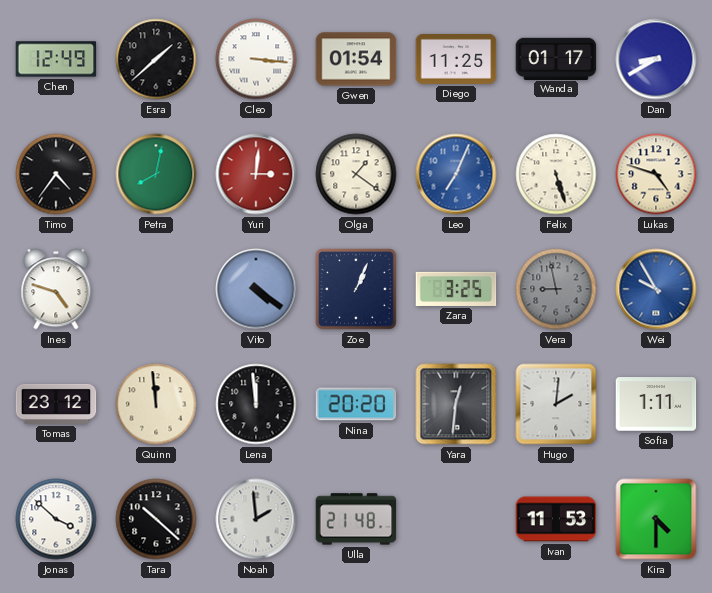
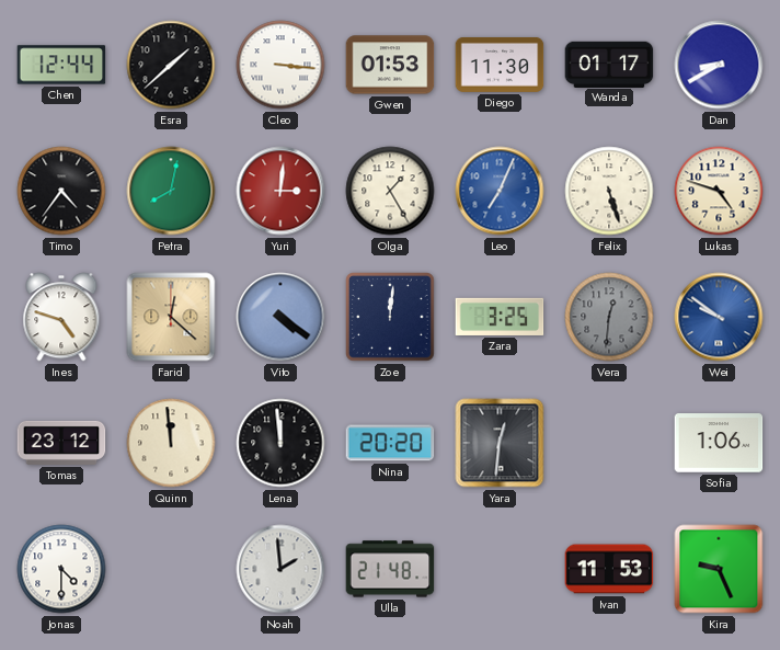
Chen: 12:49 -> 12:44
Gwen: 01:54 -> 01:53
Diego: 11:25 -> 11:30
Olga: 1:21 -> 1:25
Farid: none -> 12:22
Zoe: 1:04 -> 12:01
Vera: 8:58 -> 12:31
Wei: 9:55 -> 9:51
Hugo: 2:01 -> none
Sofia: 1:11 -> 1:06
Jonas: 3:52 -> 4:30
Tara: 10:22 -> none
Kira: 4:30 -> 9:26
